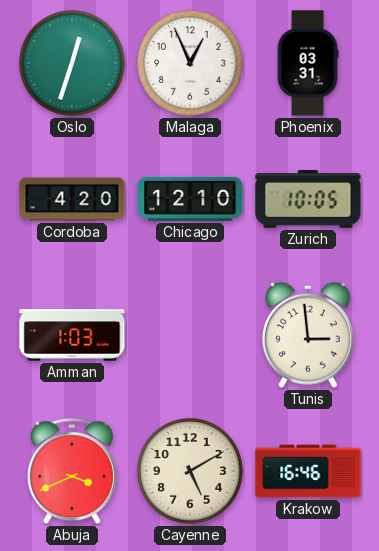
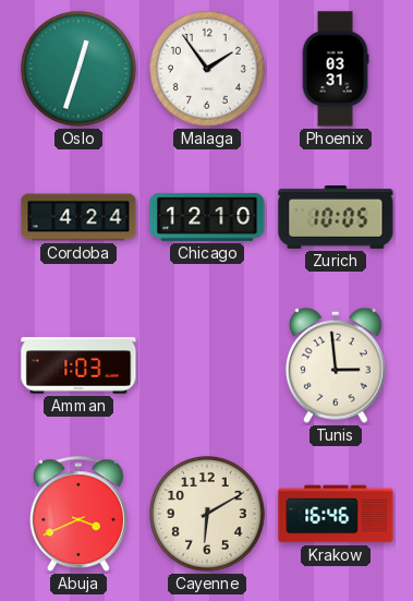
Malaga: 12:56 -> 1:54
Cordoba: 4:20 -> 4:24
Cayenne: 5:10 -> 6:10
